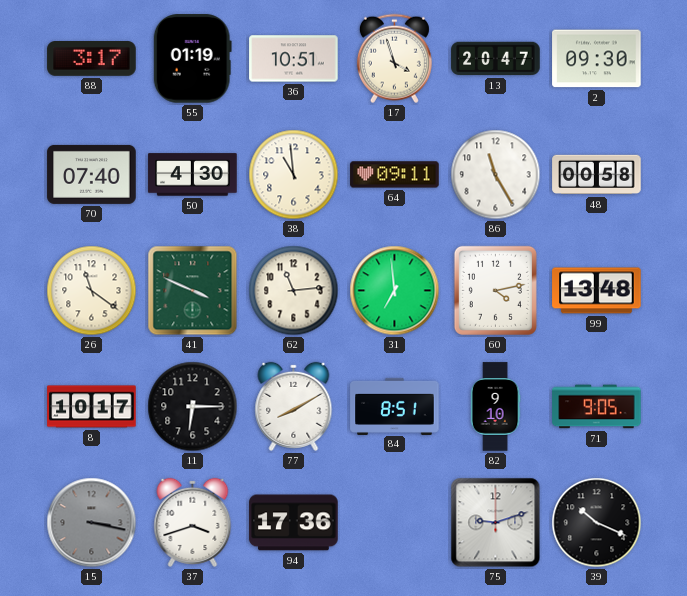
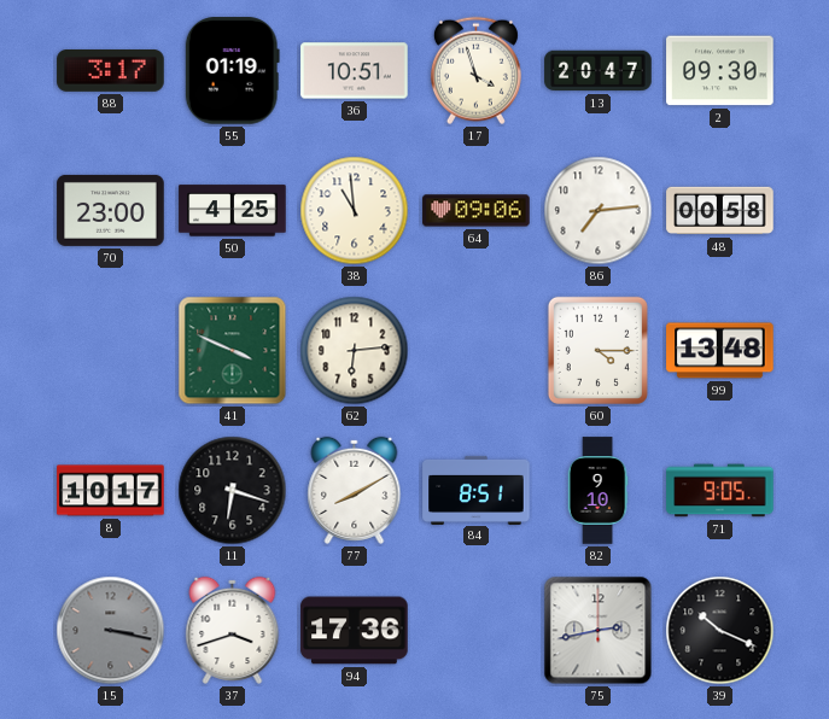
70: 07:40 -> 23:00
50: 4:30 -> 4:25
64: 09:11 -> 09:06
86: 11:25 -> 7:14
26: 11:21 -> none
62: 11:14 -> 6:14
31: 6:59 -> none
60: 4:13 -> 4:15
11: 6:15 -> 6:18
75: 9:12 -> 2:43
